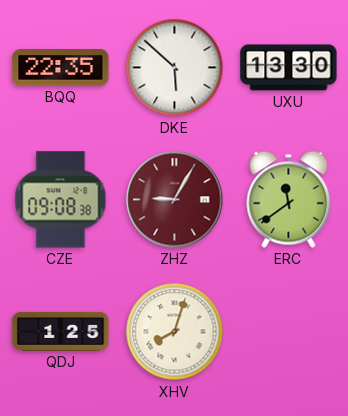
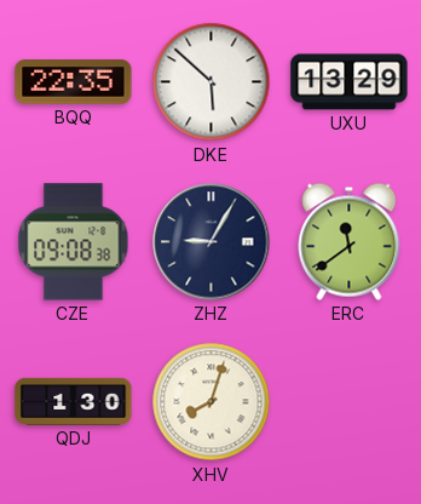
UXU: 13:30 -> 13:29
ZHZ dial: burgundy -> navy
QDJ: 1:25 -> 1:30
